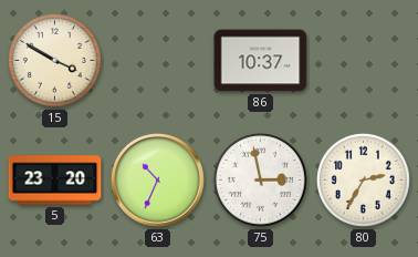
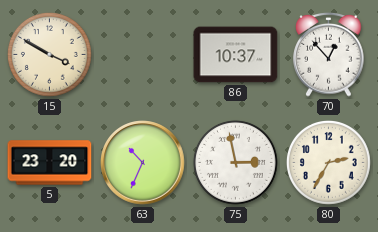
70: none -> 12:53
